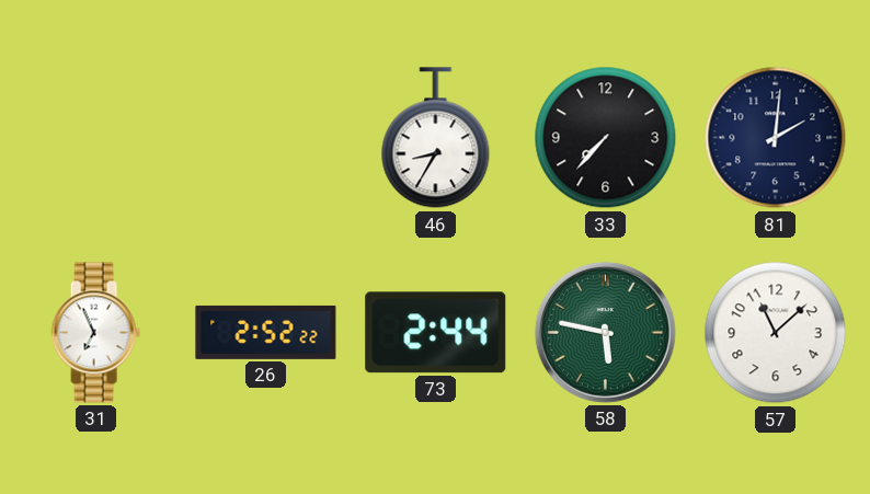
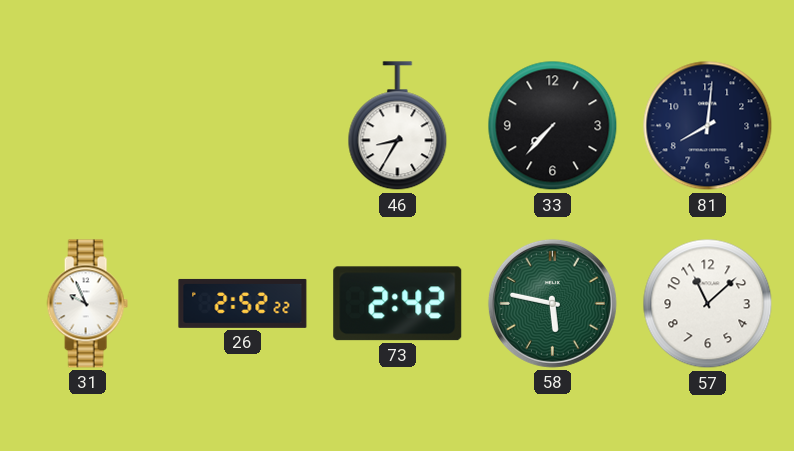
81: 2:01 -> 8:01
31: 6:56 -> 9:56
73: 2:44 -> 2:42
